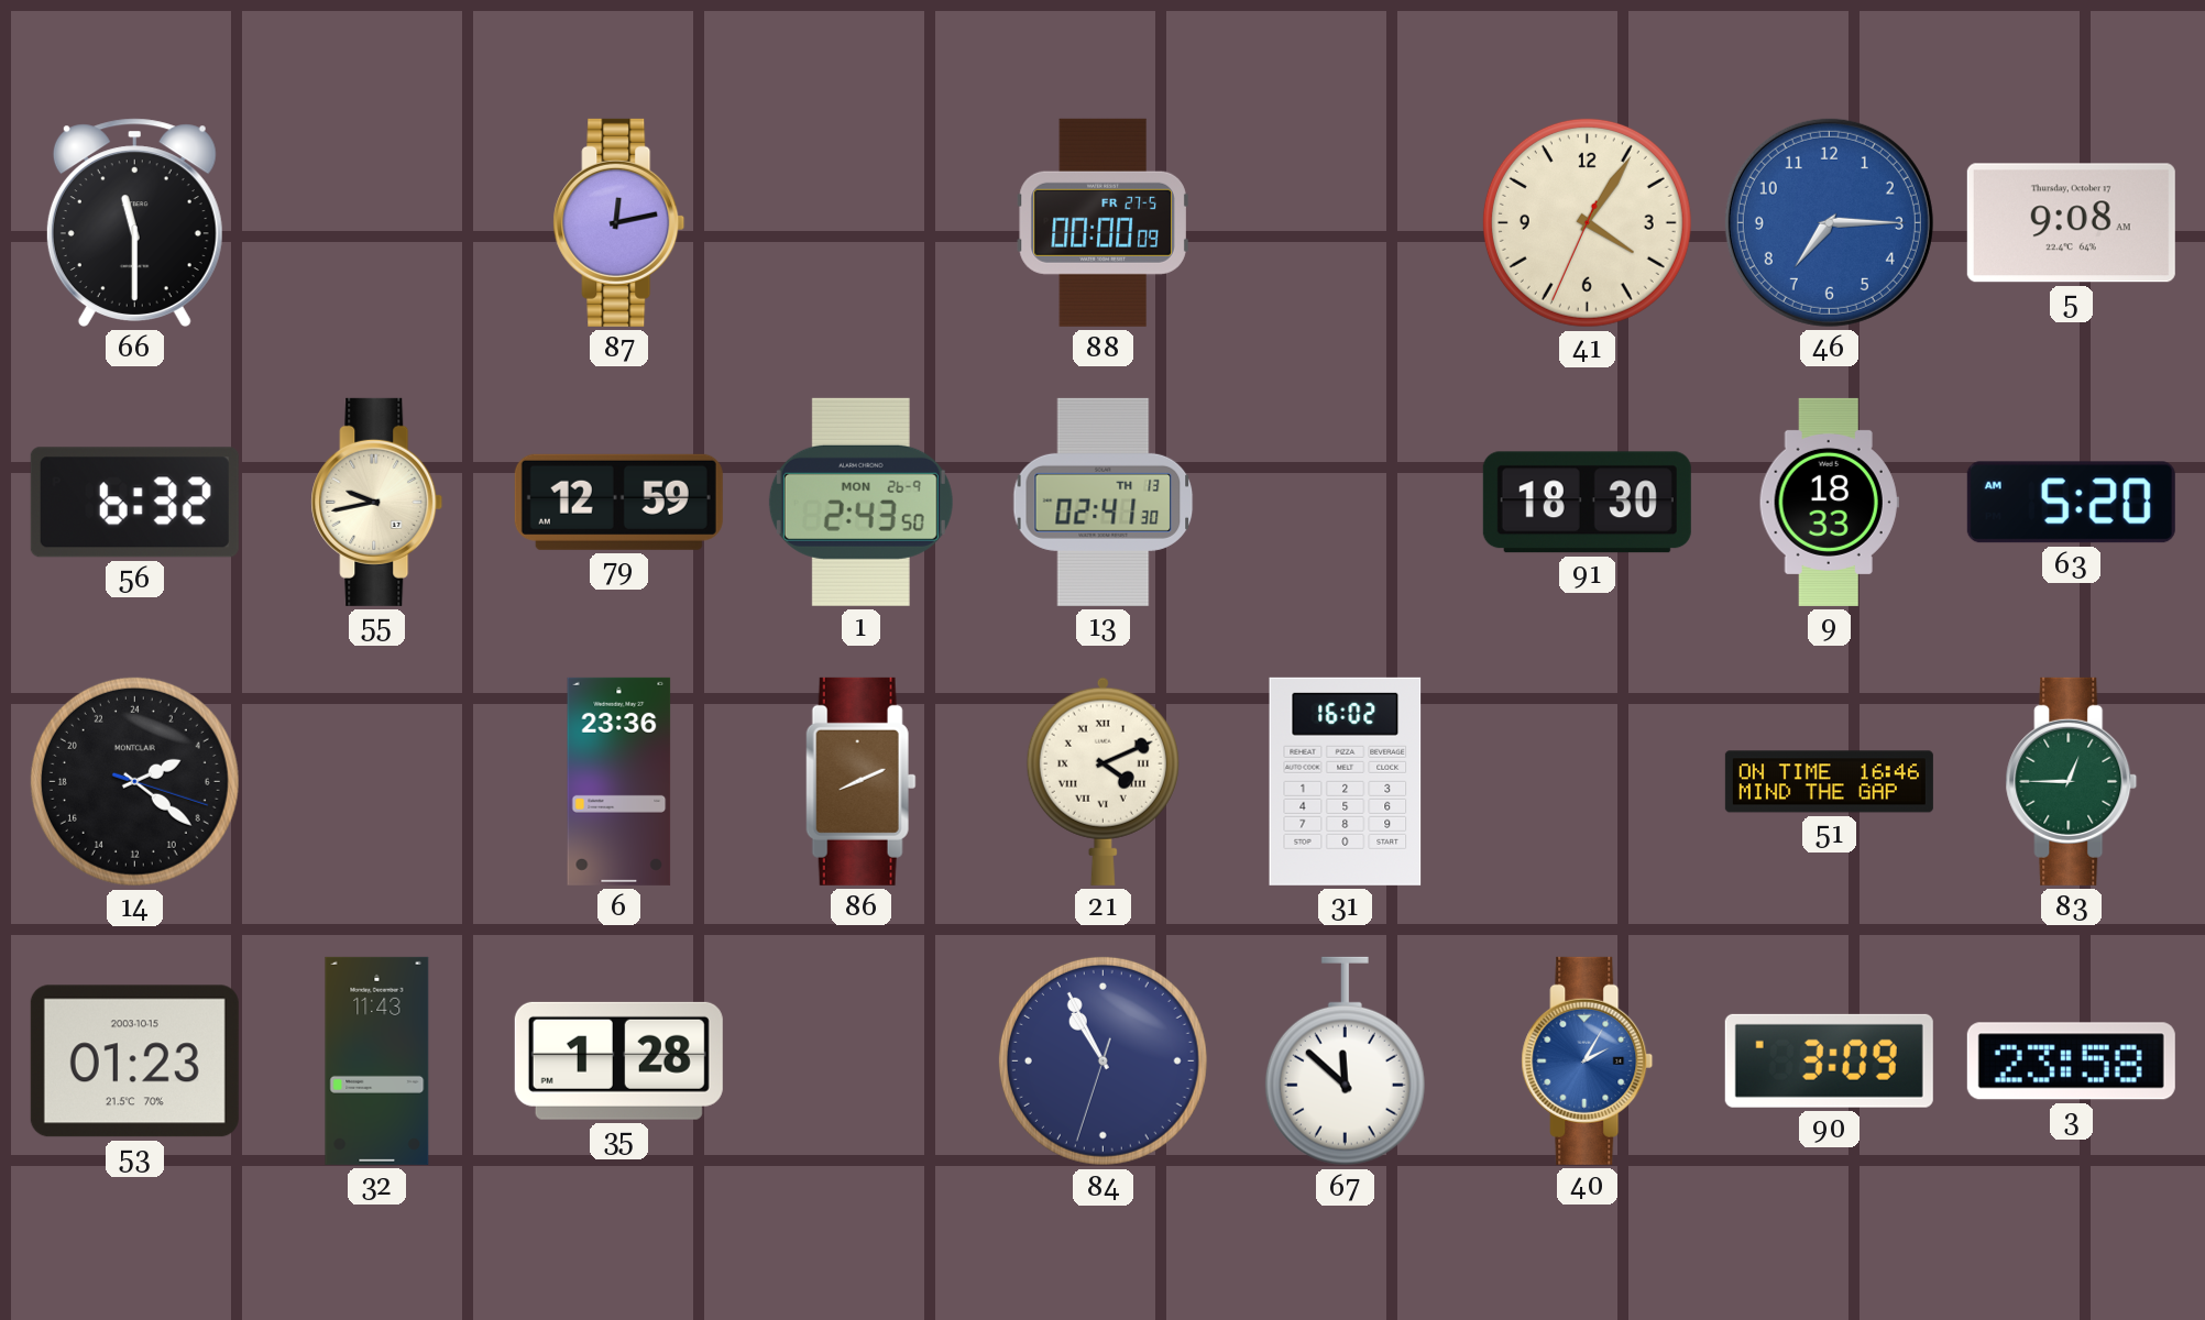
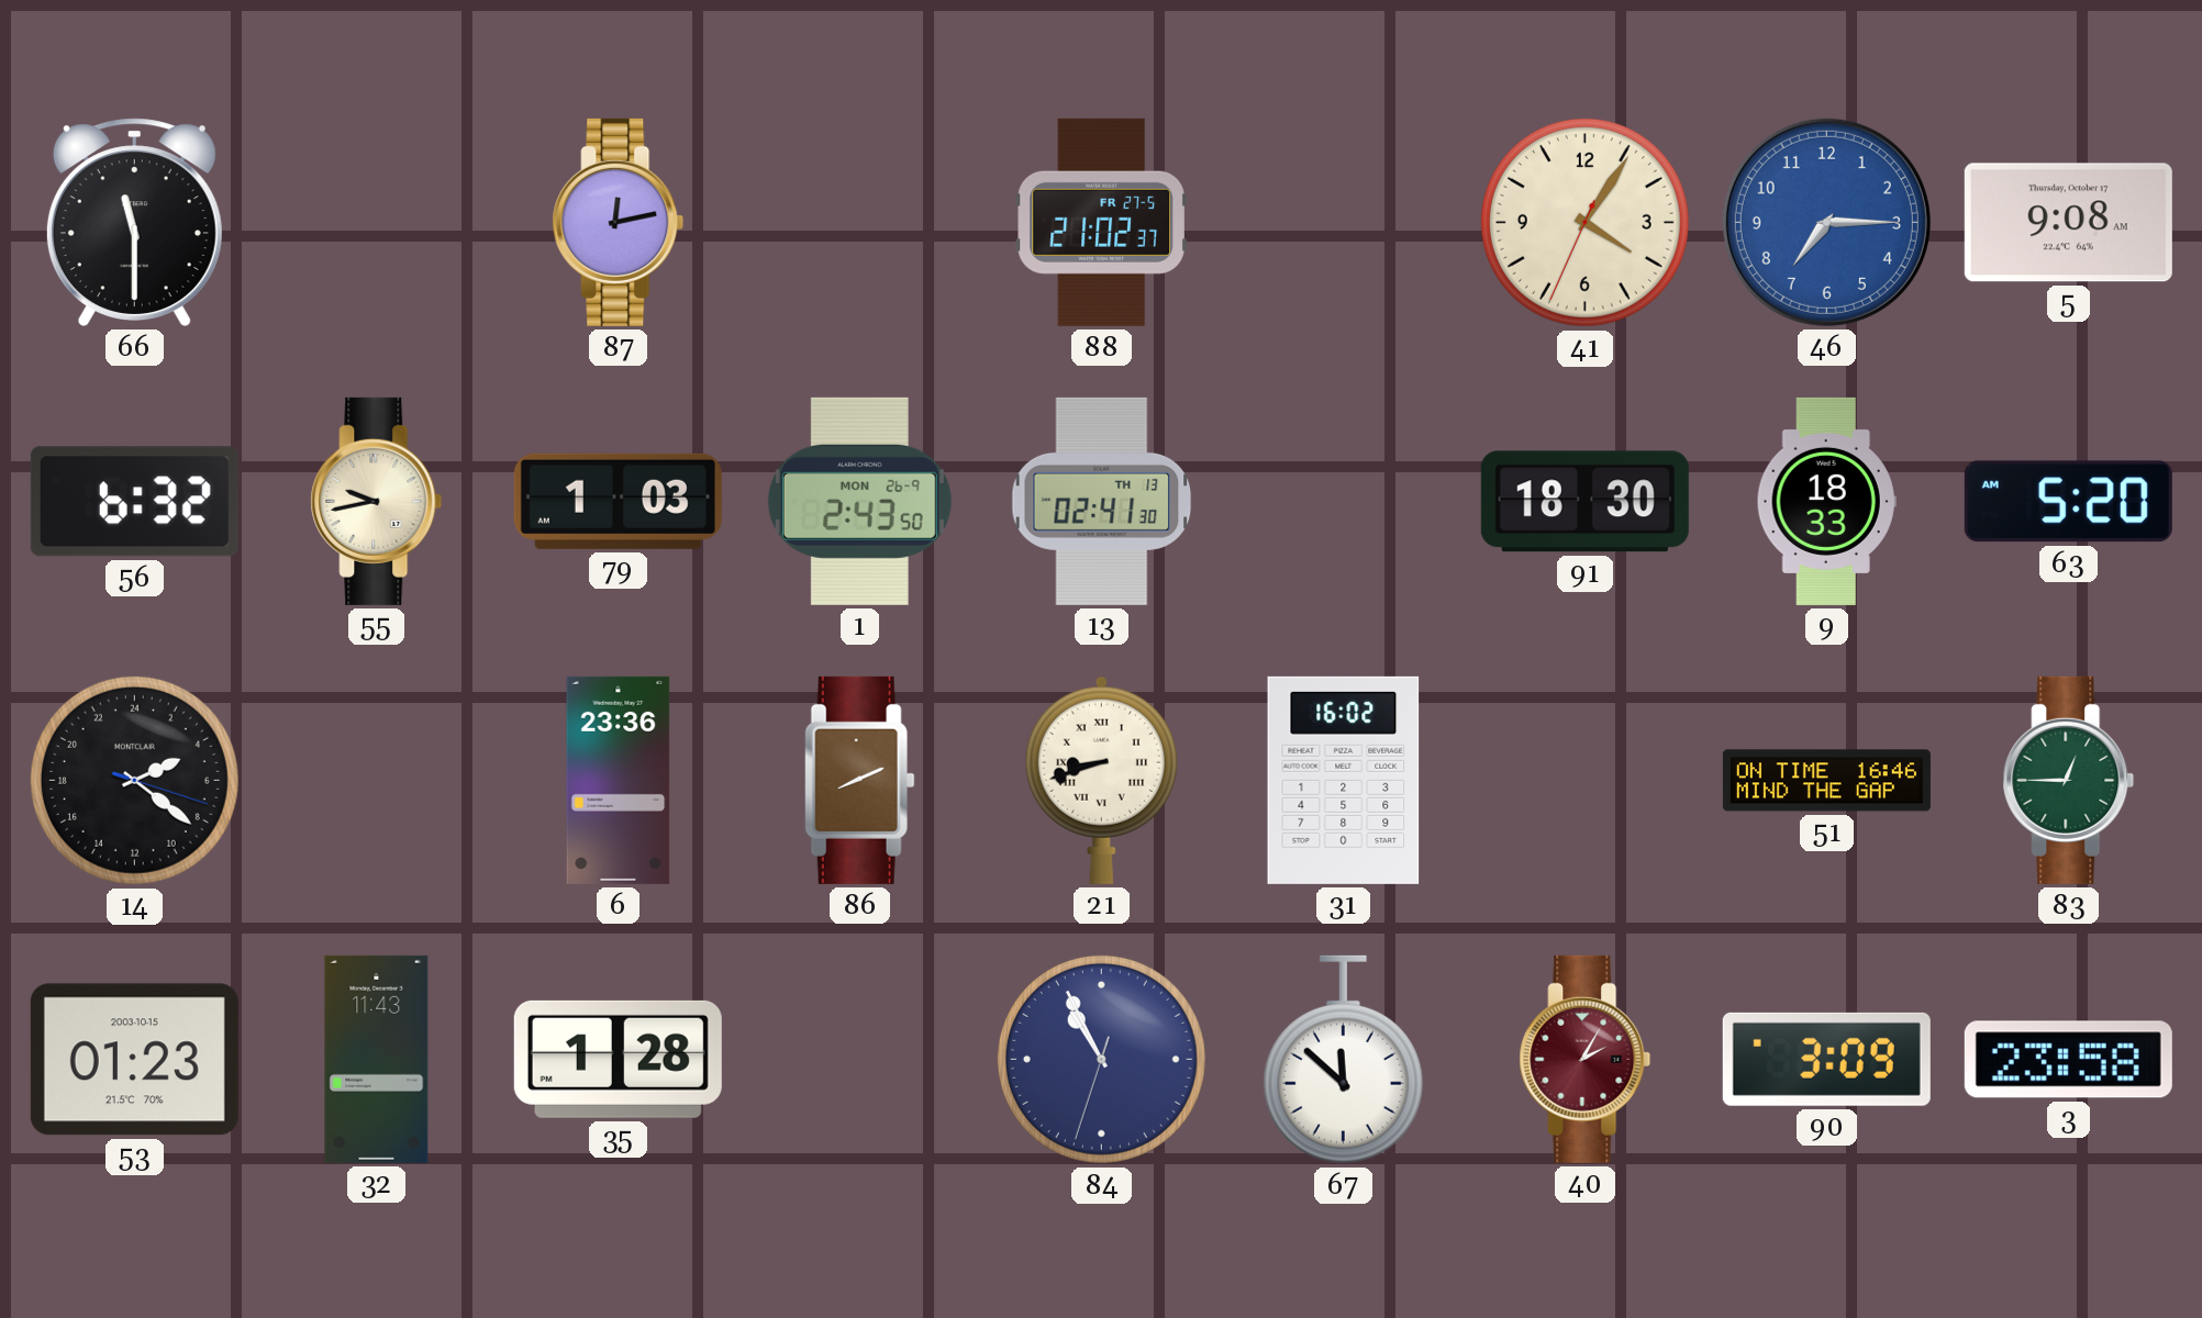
88: 00:00 -> 21:02
79: 12:59 -> 1:03
21: 4:11 -> 8:42
40 dial: blue -> burgundy
